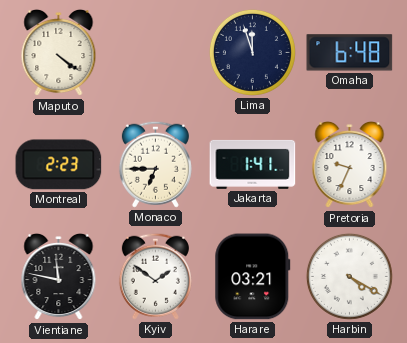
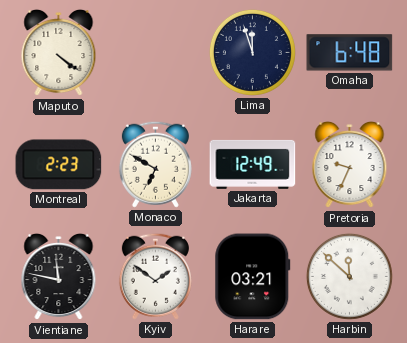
Monaco: 6:45 -> 6:50
Jakarta: 1:41 -> 12:49
Harbin: 4:20 -> 11:52
